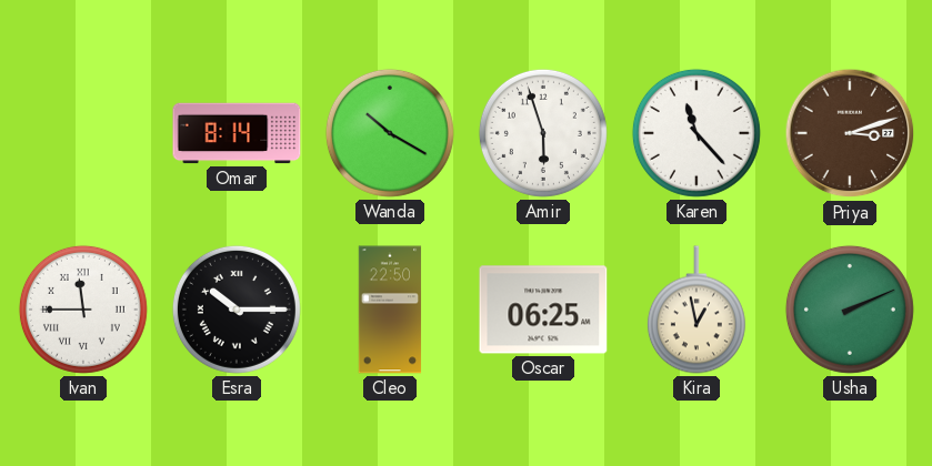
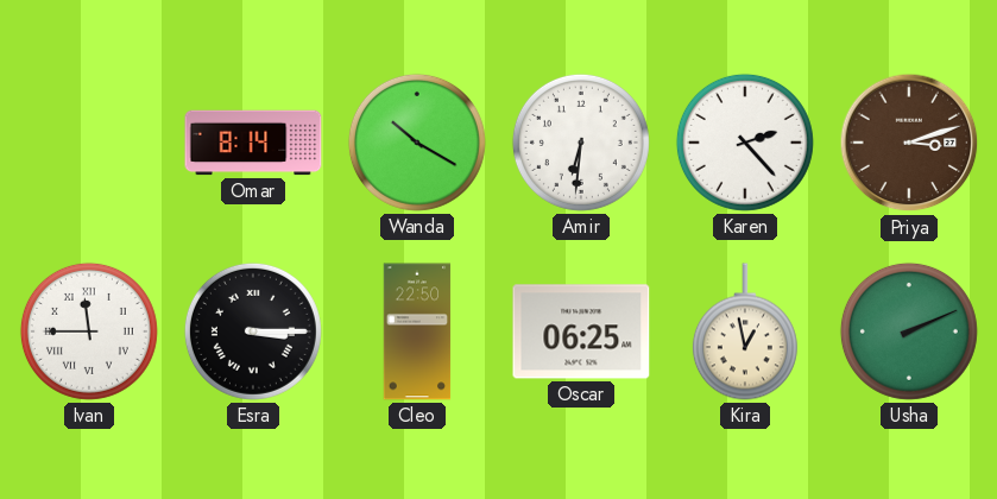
Amir: 5:57 -> 6:31
Karen: 11:23 -> 2:23
Esra: 10:15 -> 3:15
